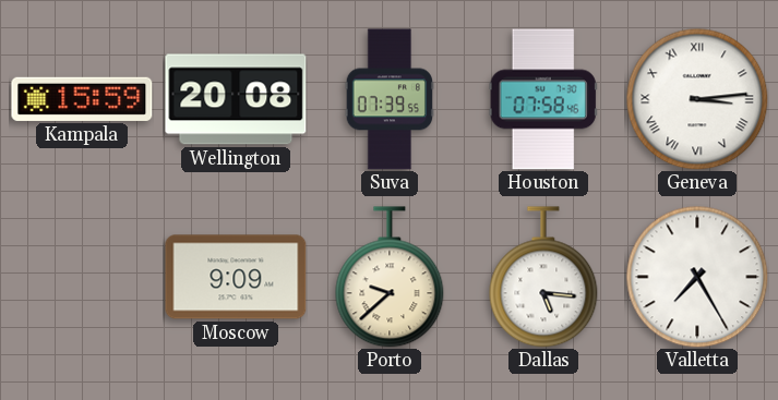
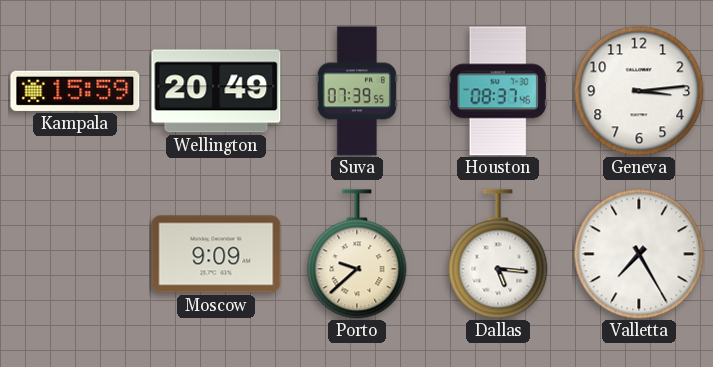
Wellington: 20:08 -> 20:49
Houston: 07:58 -> 08:37
Geneva numerals: Roman -> Arabic
